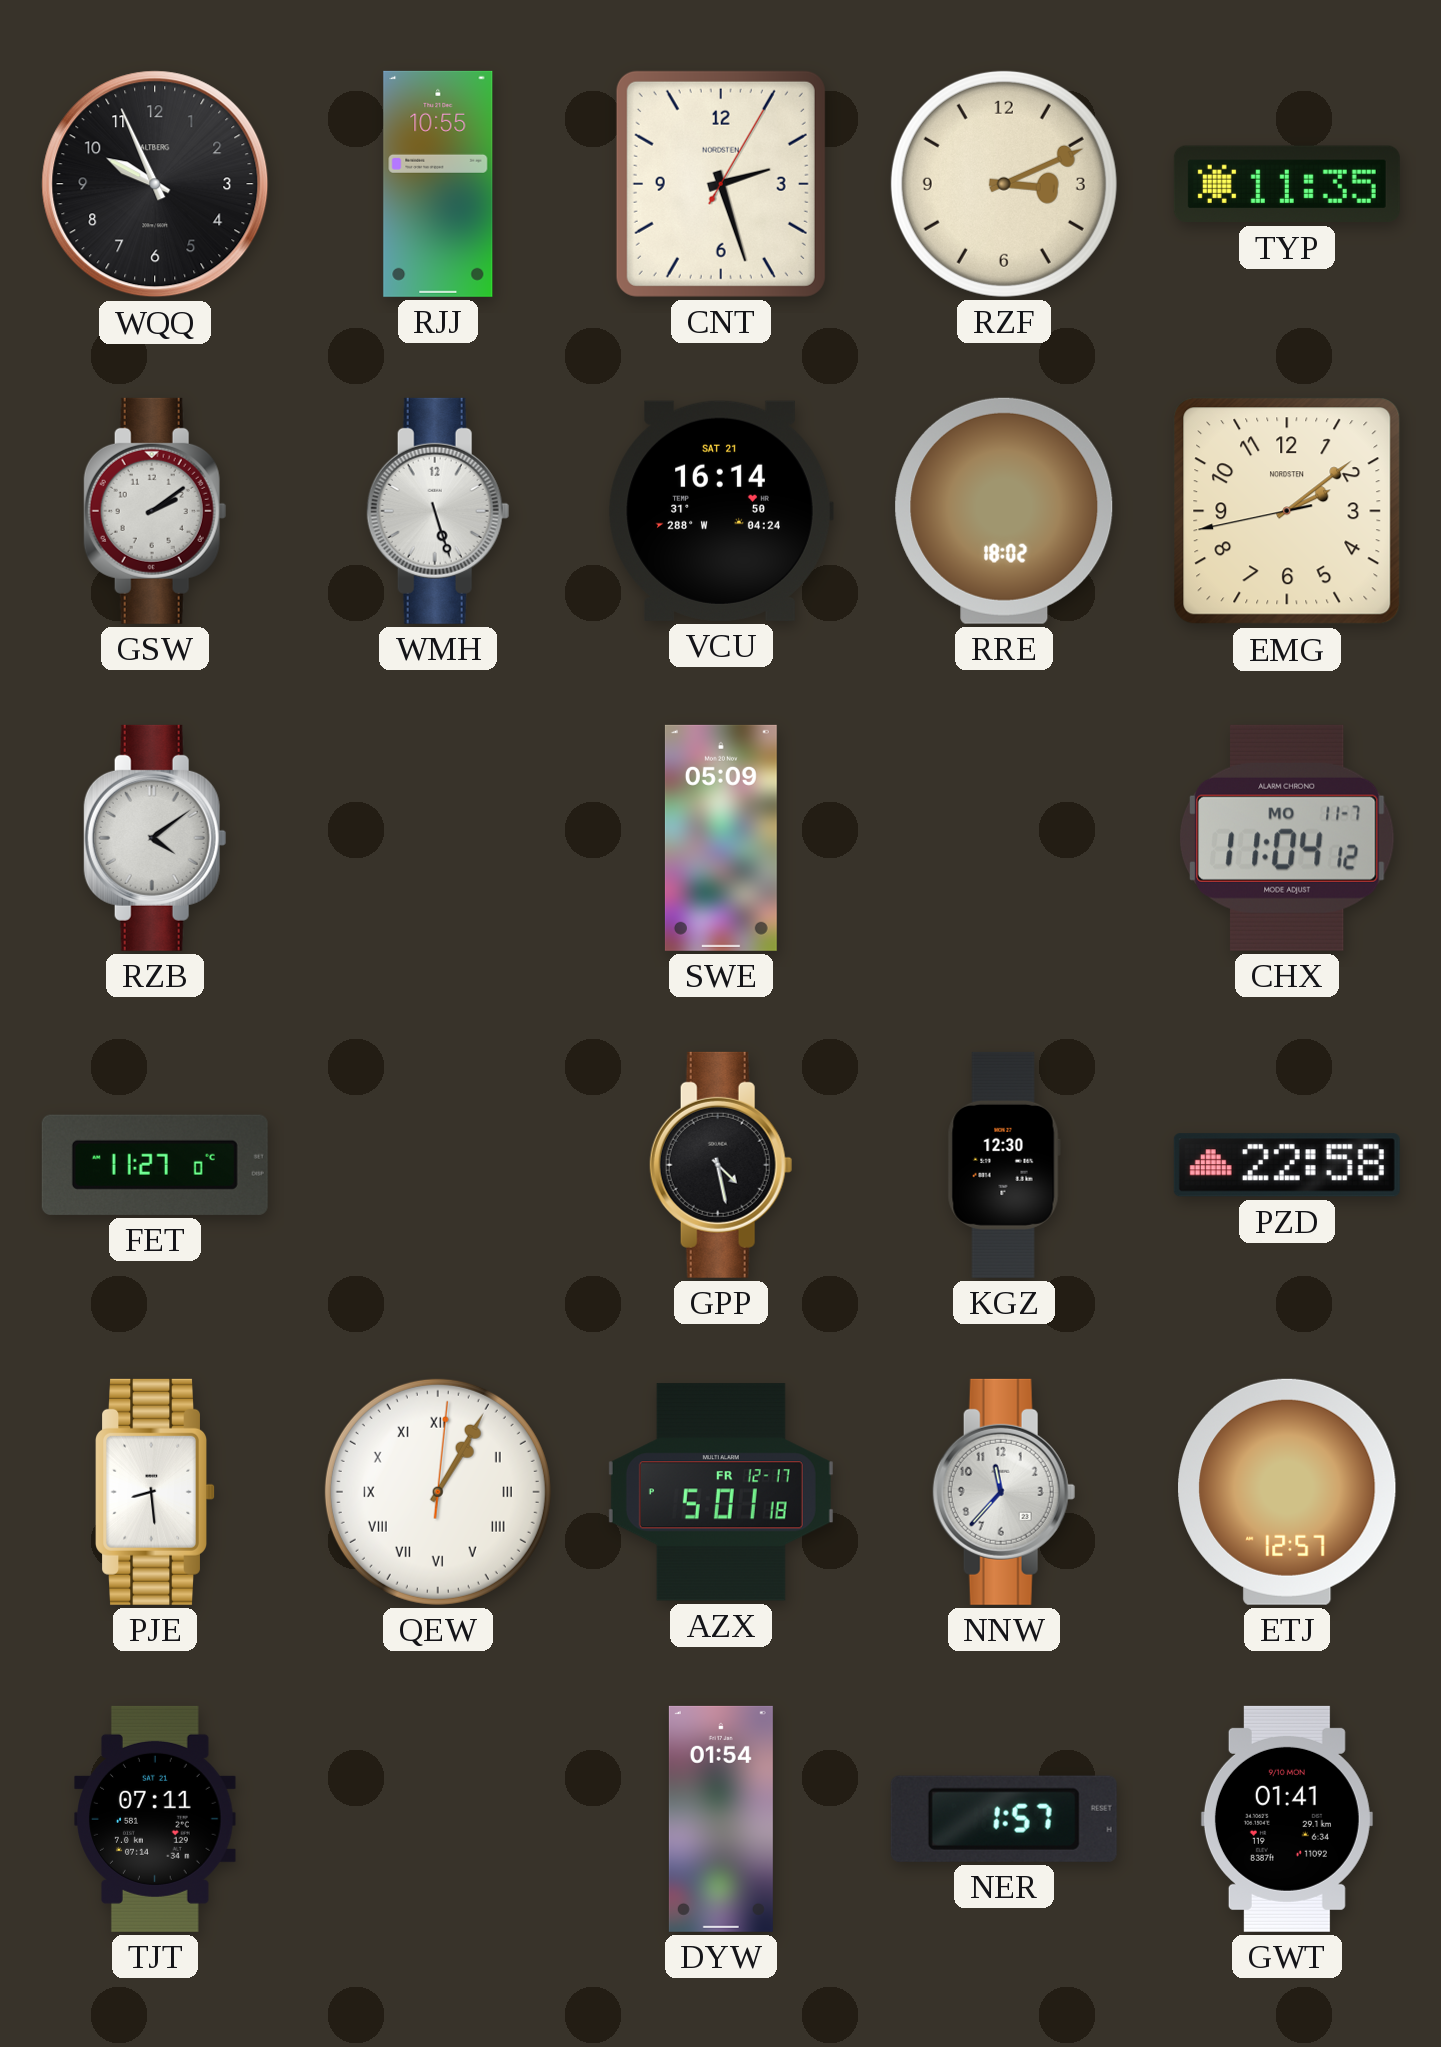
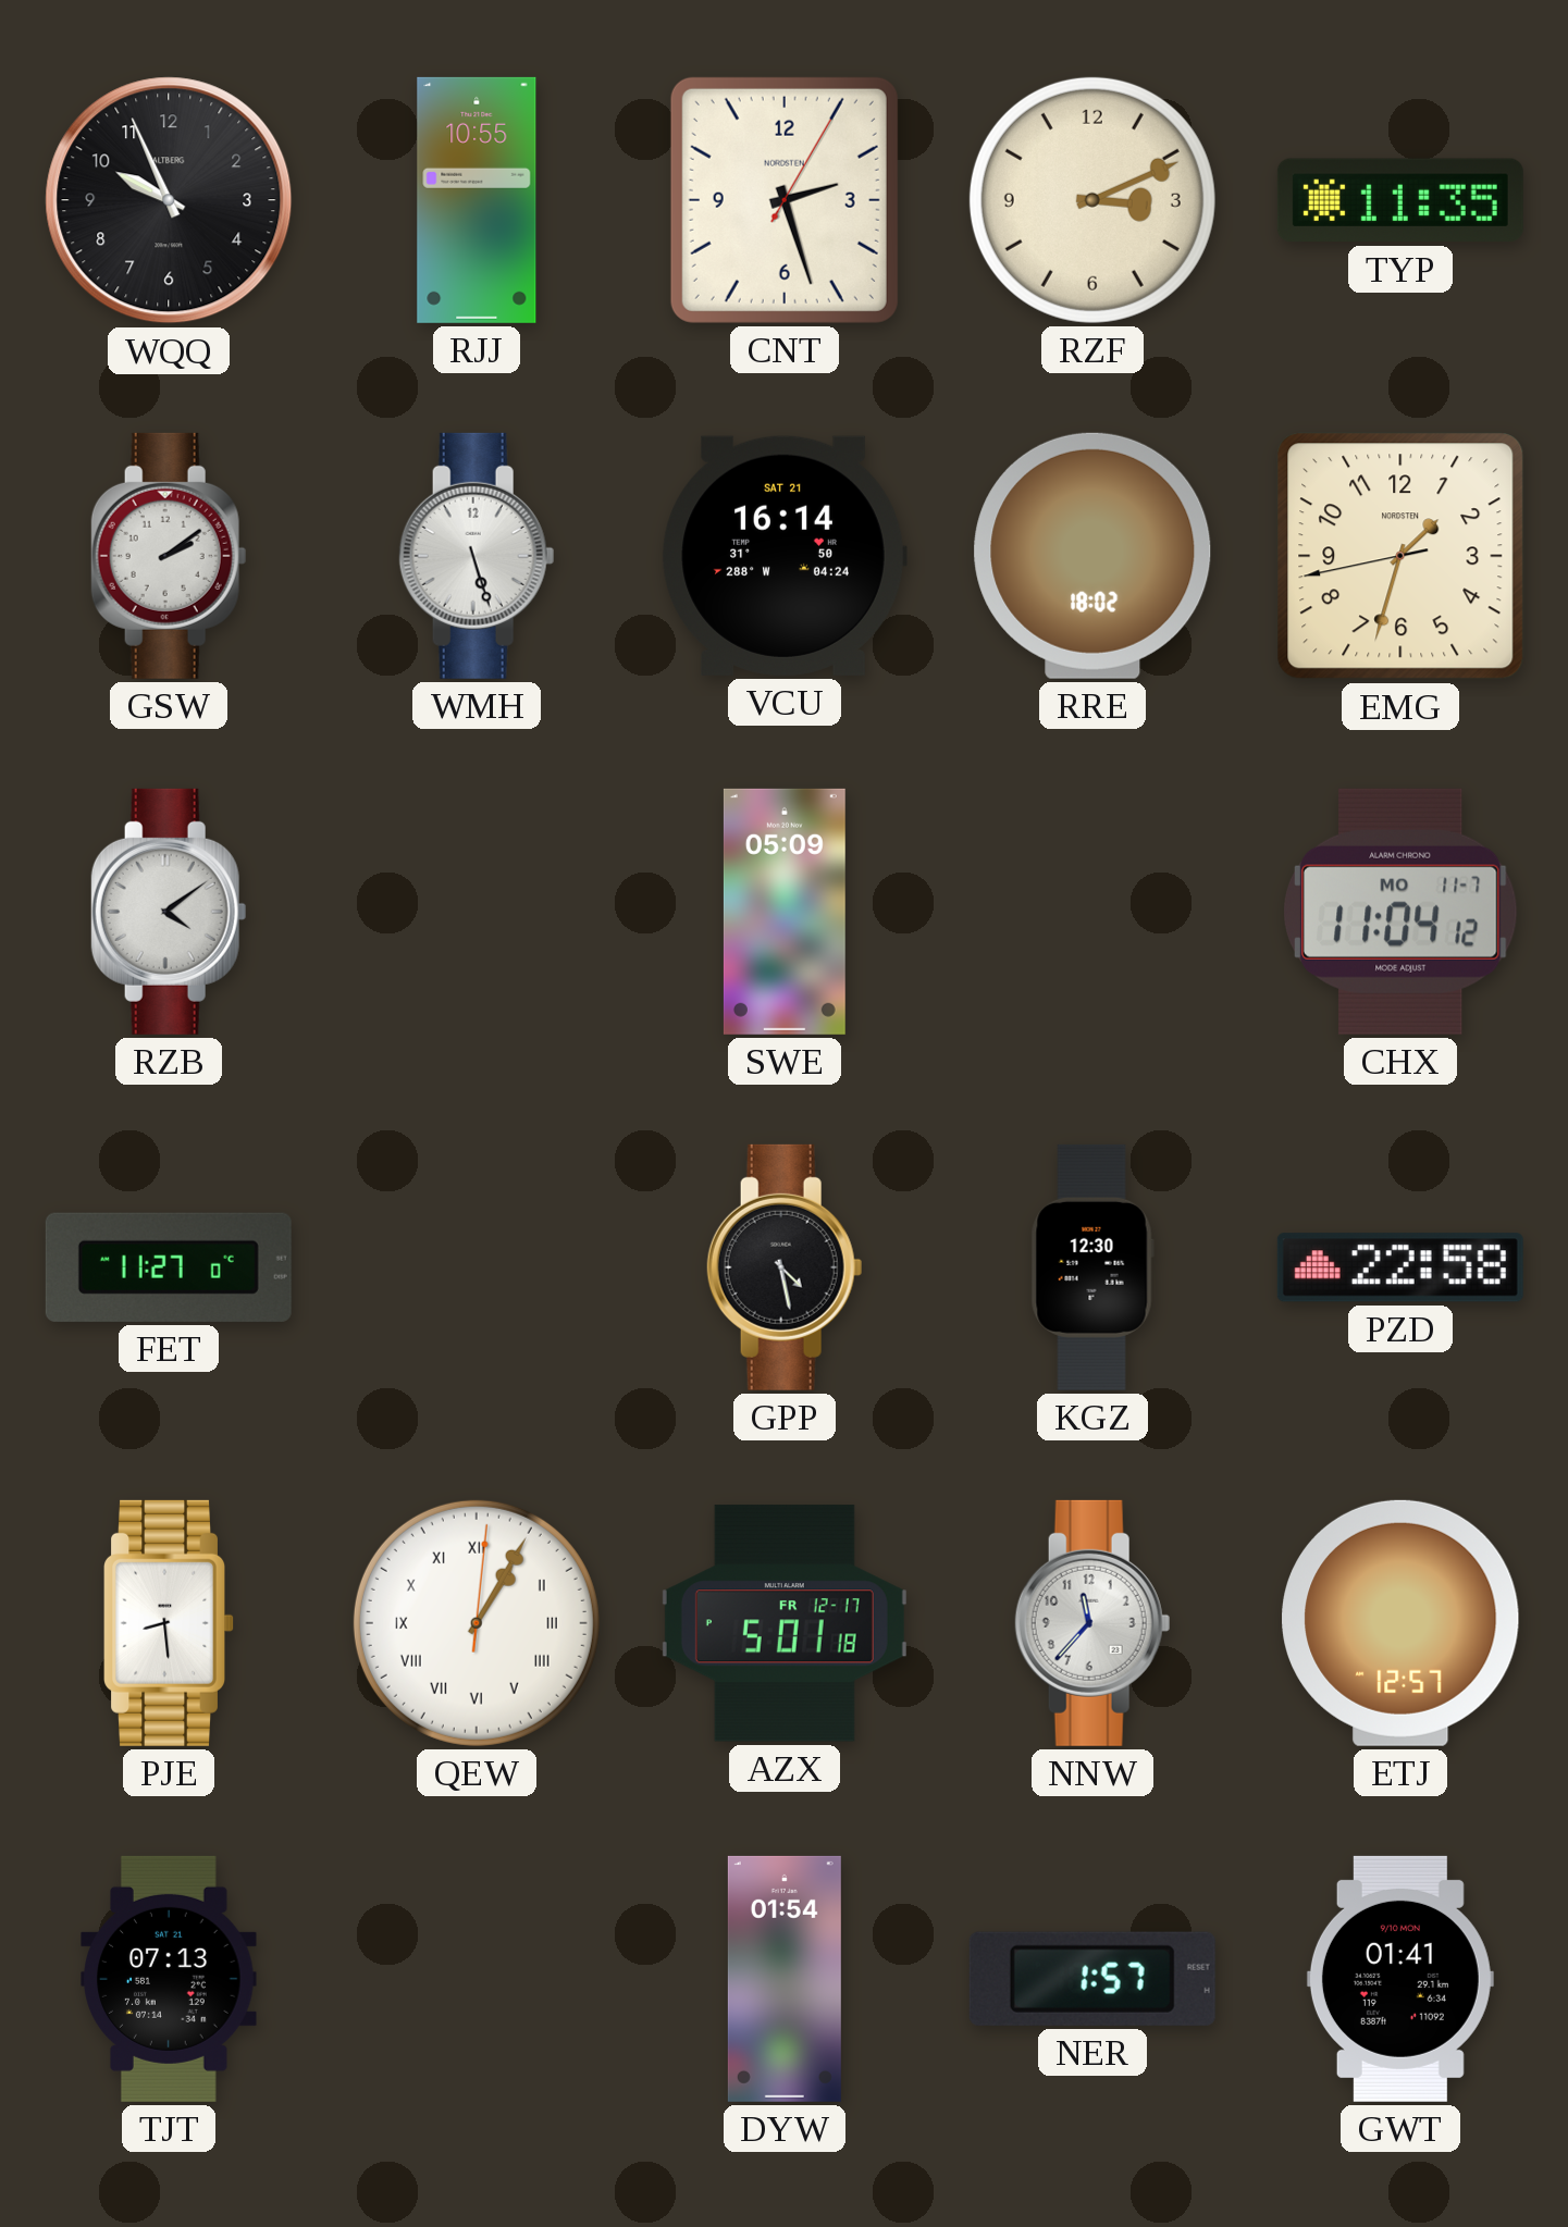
EMG: 2:08 -> 1:32
TJT: 07:11 -> 07:13
